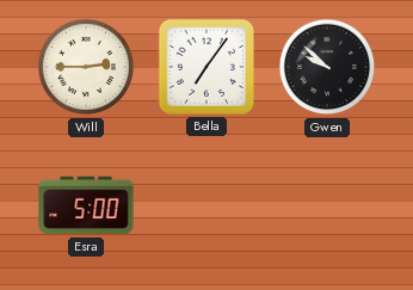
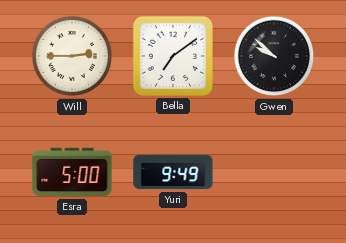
Bella: 7:06 -> 7:09
Yuri: none -> 9:49
